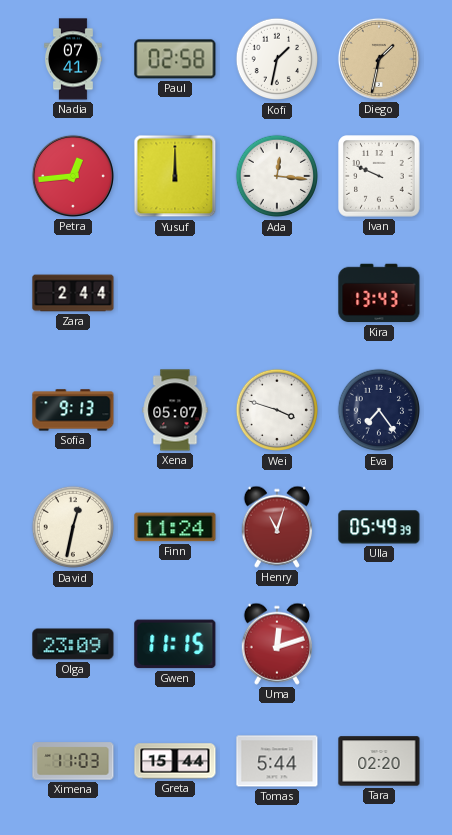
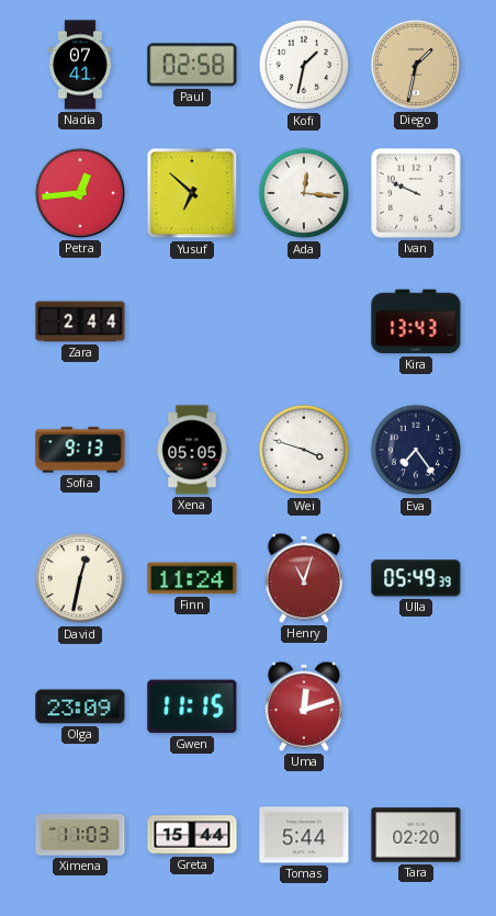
Yusuf: 12:00 -> 6:52
Xena: 05:07 -> 05:05
